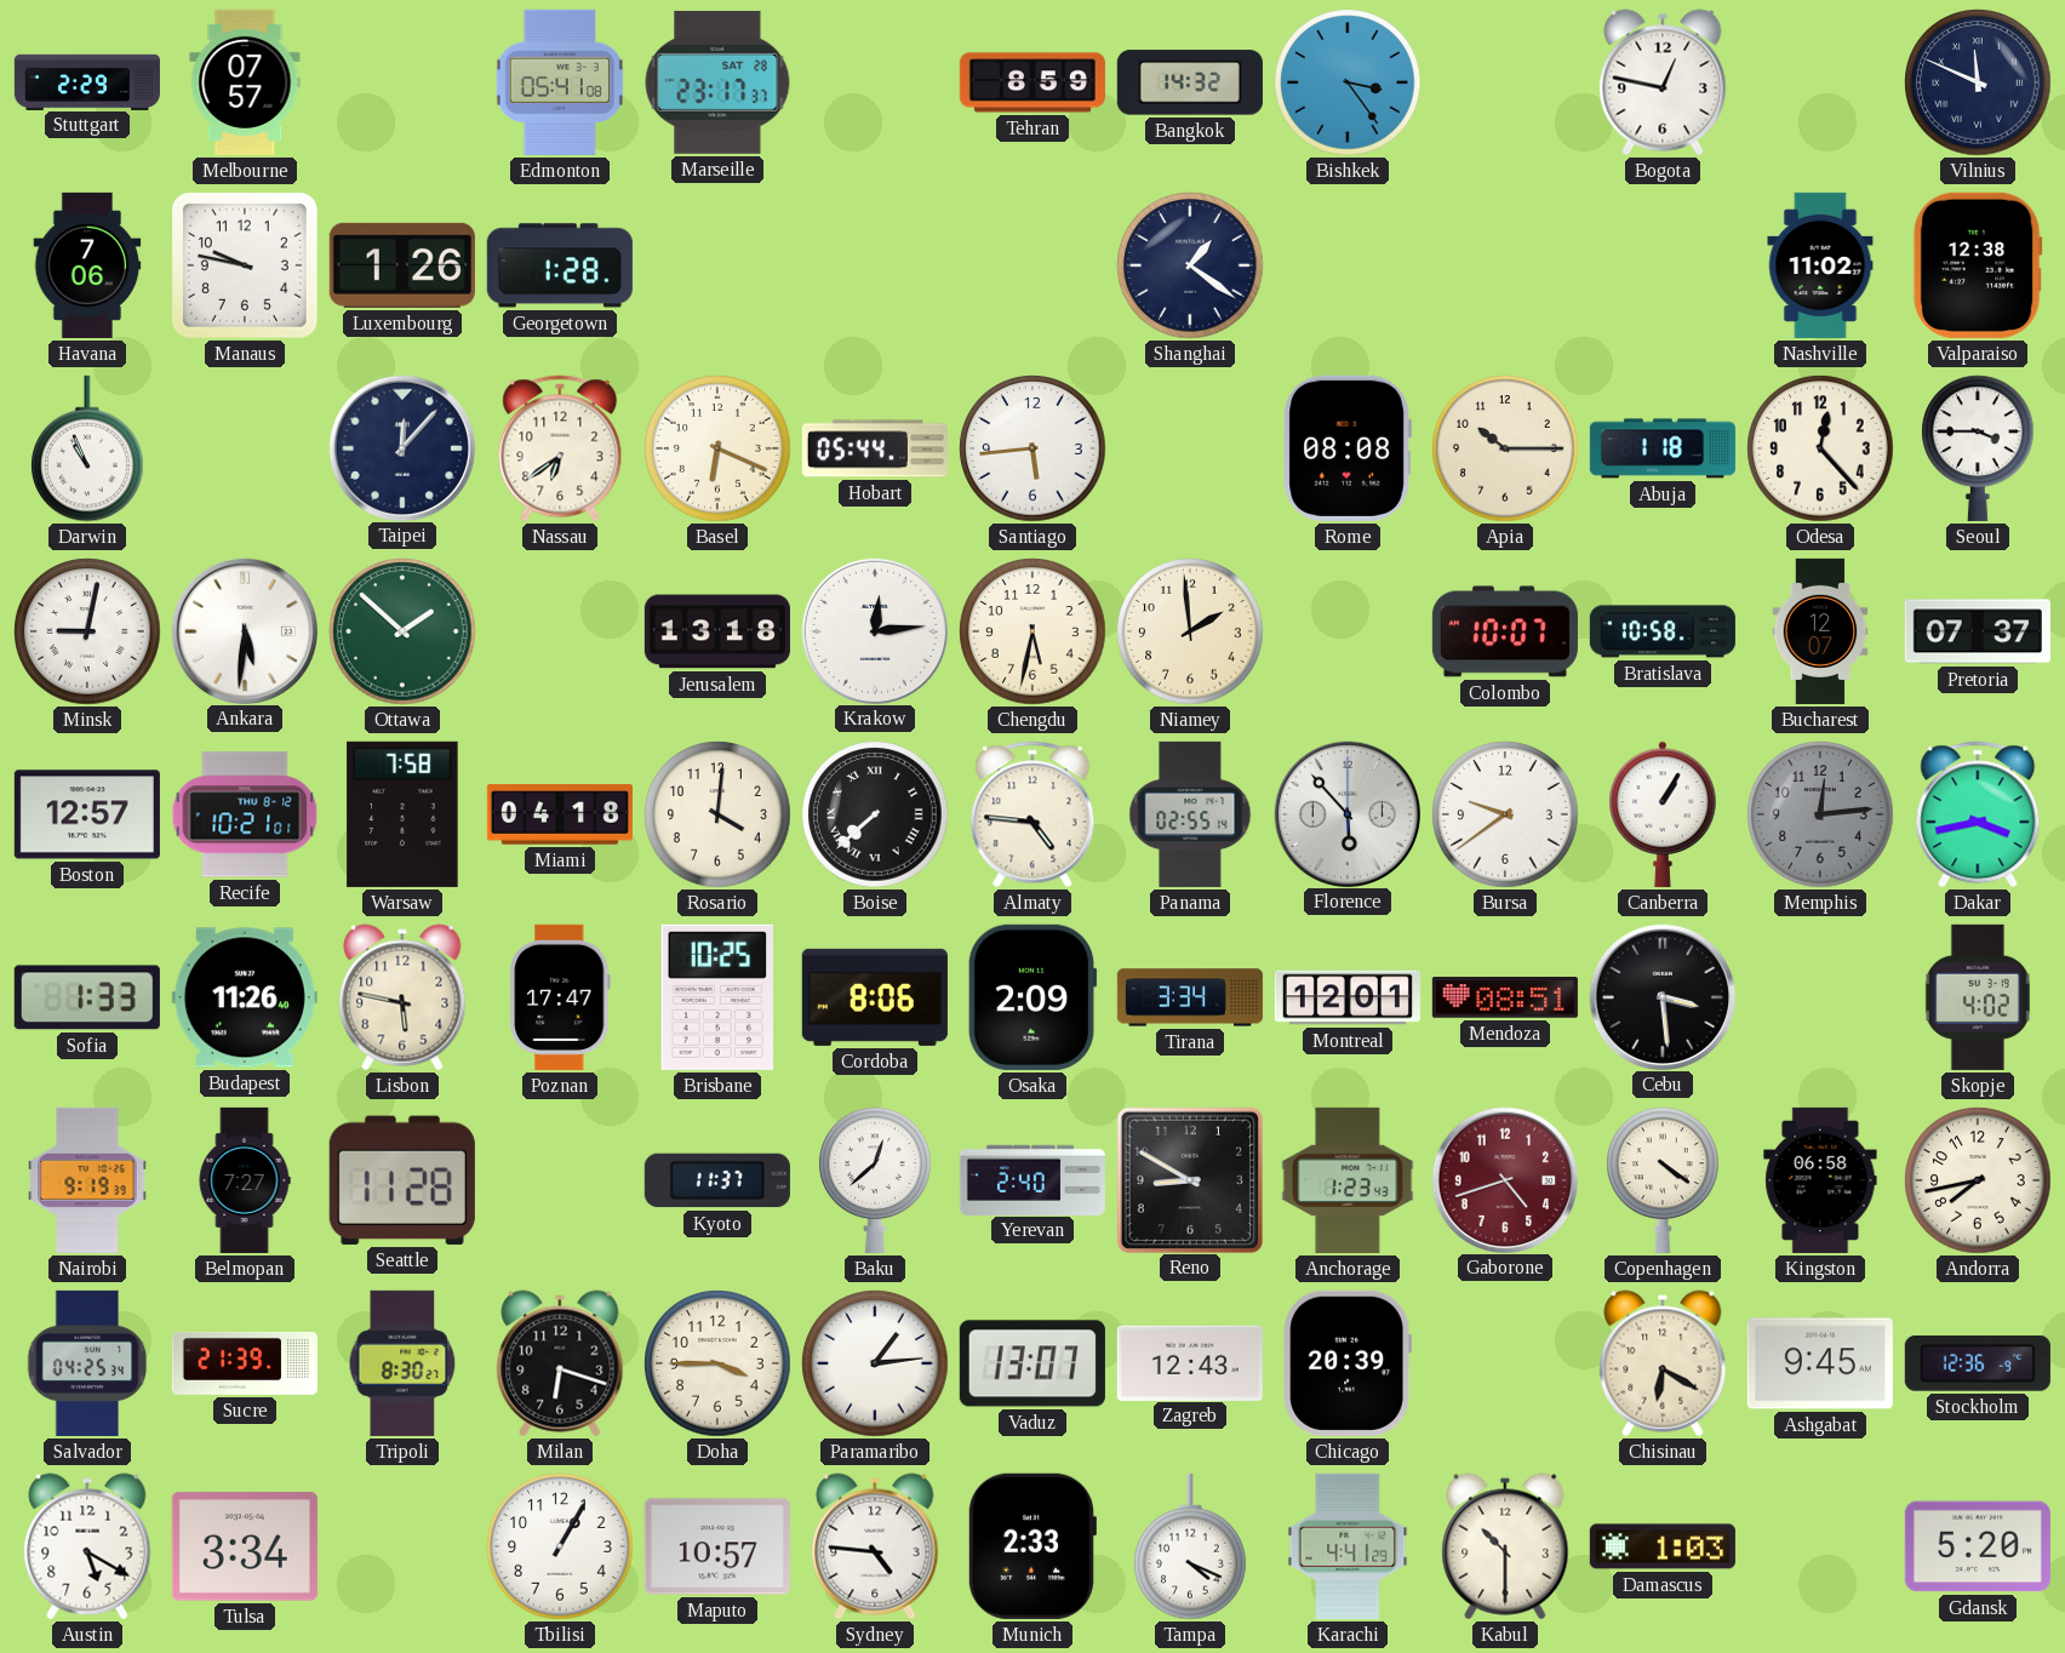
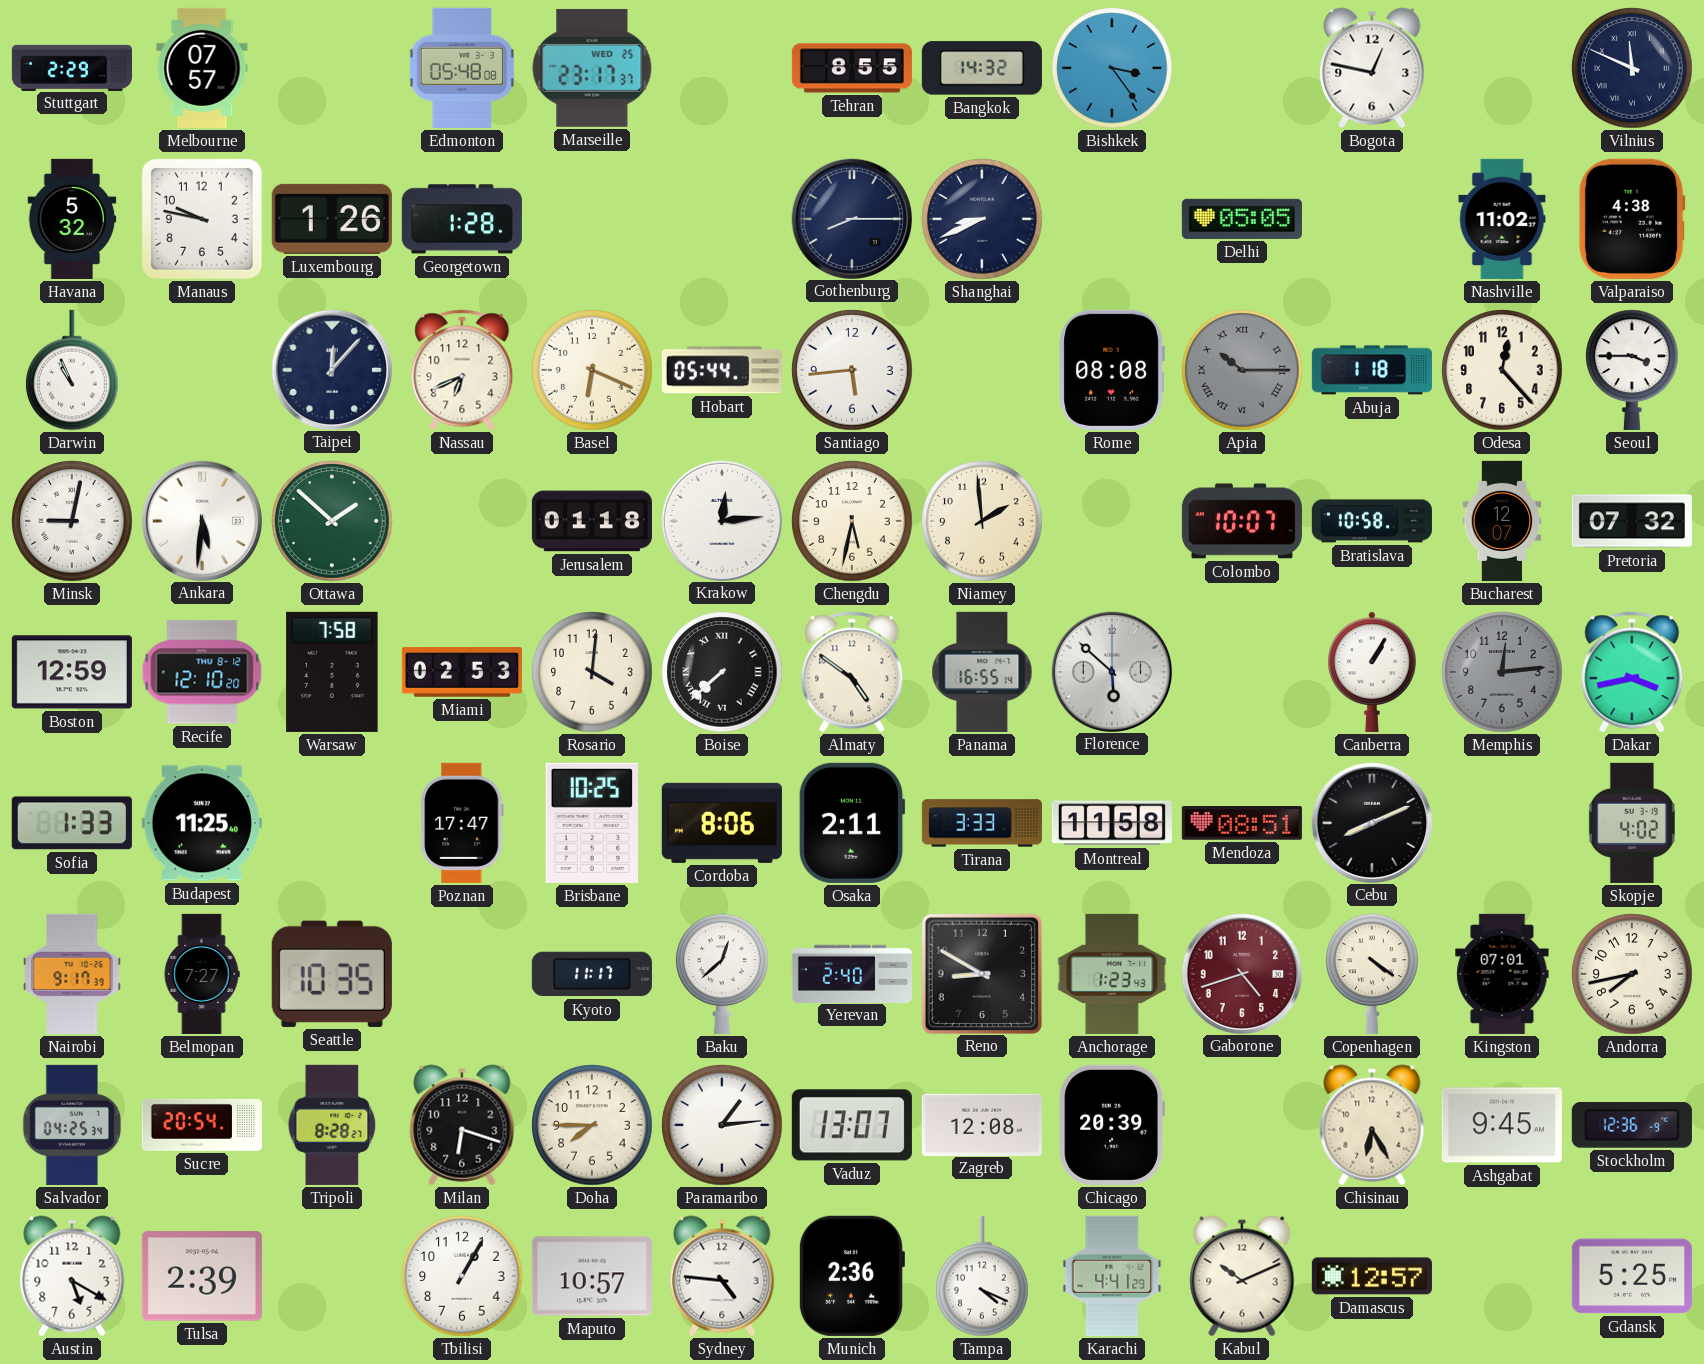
Edmonton: 05:41 -> 05:48
Marseille date: SAT 28 -> WED 25
Tehran: 8:59 -> 8:55
Havana: 7:06 -> 5:32
Gothenburg: none -> 8:15
Shanghai: 1:21 -> 8:41
Delhi: none -> 05:05
Valparaiso: 12:38 -> 4:38
Nassau: 6:39 -> 6:41
Apia dial: cream -> grey
Apia numerals: Arabic -> Roman
Jerusalem: 13:18 -> 01:18
Pretoria: 07:37 -> 07:32
Boston: 12:57 -> 12:59
Recife: 10:21 -> 12:10
Miami: 04:18 -> 02:53
Almaty: 4:46 -> 4:51
Panama: 02:55 -> 16:55
Florence: 5:53 -> 5:52
Bursa: 9:39 -> none
Budapest: 11:26 -> 11:25
Lisbon: 5:47 -> none
Osaka: 2:09 -> 2:11
Tirana: 3:34 -> 3:33
Montreal: 12:01 -> 11:58
Cebu: 3:29 -> 8:11
Nairobi: 9:19 -> 9:17
Seattle: 11:28 -> 10:35
Kyoto: 11:37 -> 11:17
Kingston: 06:58 -> 07:01
Sucre: 21:39 -> 20:54
Tripoli: 8:30 -> 8:28
Doha: 3:45 -> 7:45
Zagreb: 12:43 -> 12:08
Chisinau: 6:20 -> 6:25
Tulsa: 3:34 -> 2:39
Munich: 2:33 -> 2:36
Kabul: 10:30 -> 10:11
Damascus: 1:03 -> 12:57
Gdansk: 5:20 -> 5:25
